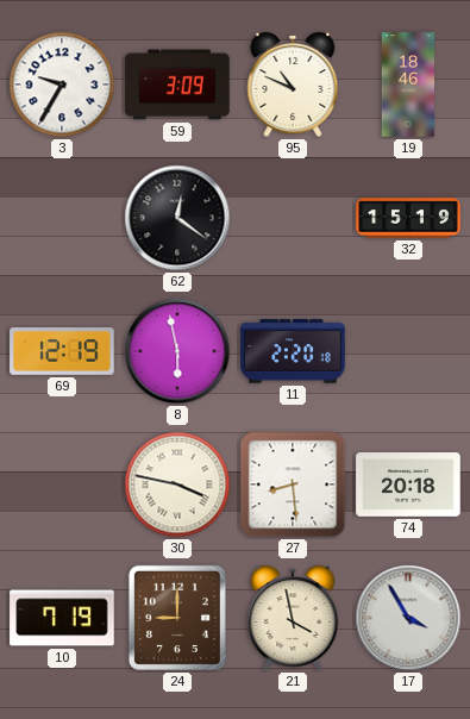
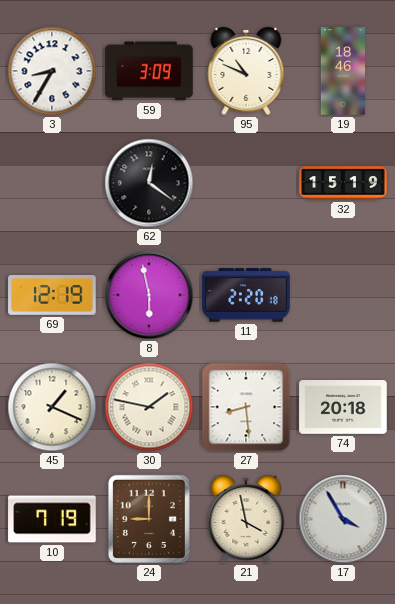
3: 9:35 -> 8:35
45: none -> 1:19
30: 3:47 -> 1:47
